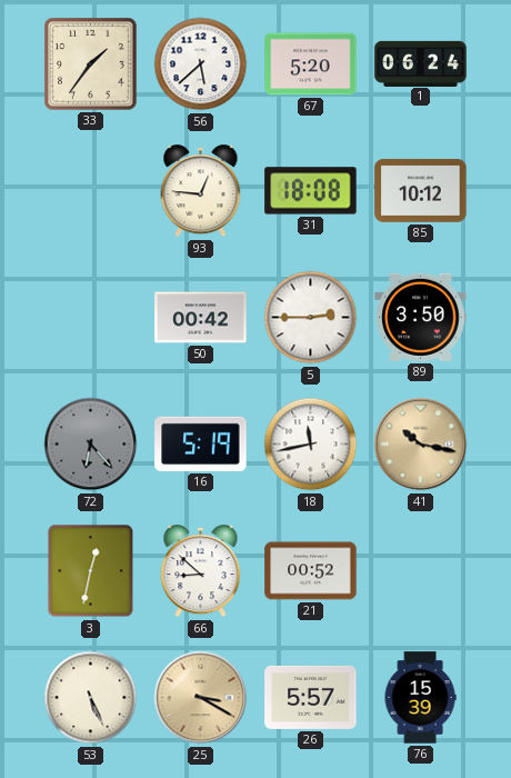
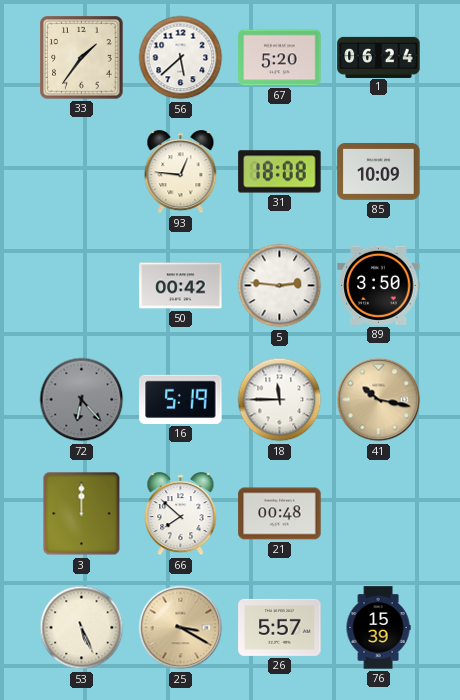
85: 10:12 -> 10:09
5: 2:45 -> 2:46
18: 11:43 -> 11:45
3: 12:32 -> 12:00
66: 8:52 -> 7:52
21: 00:52 -> 00:48
